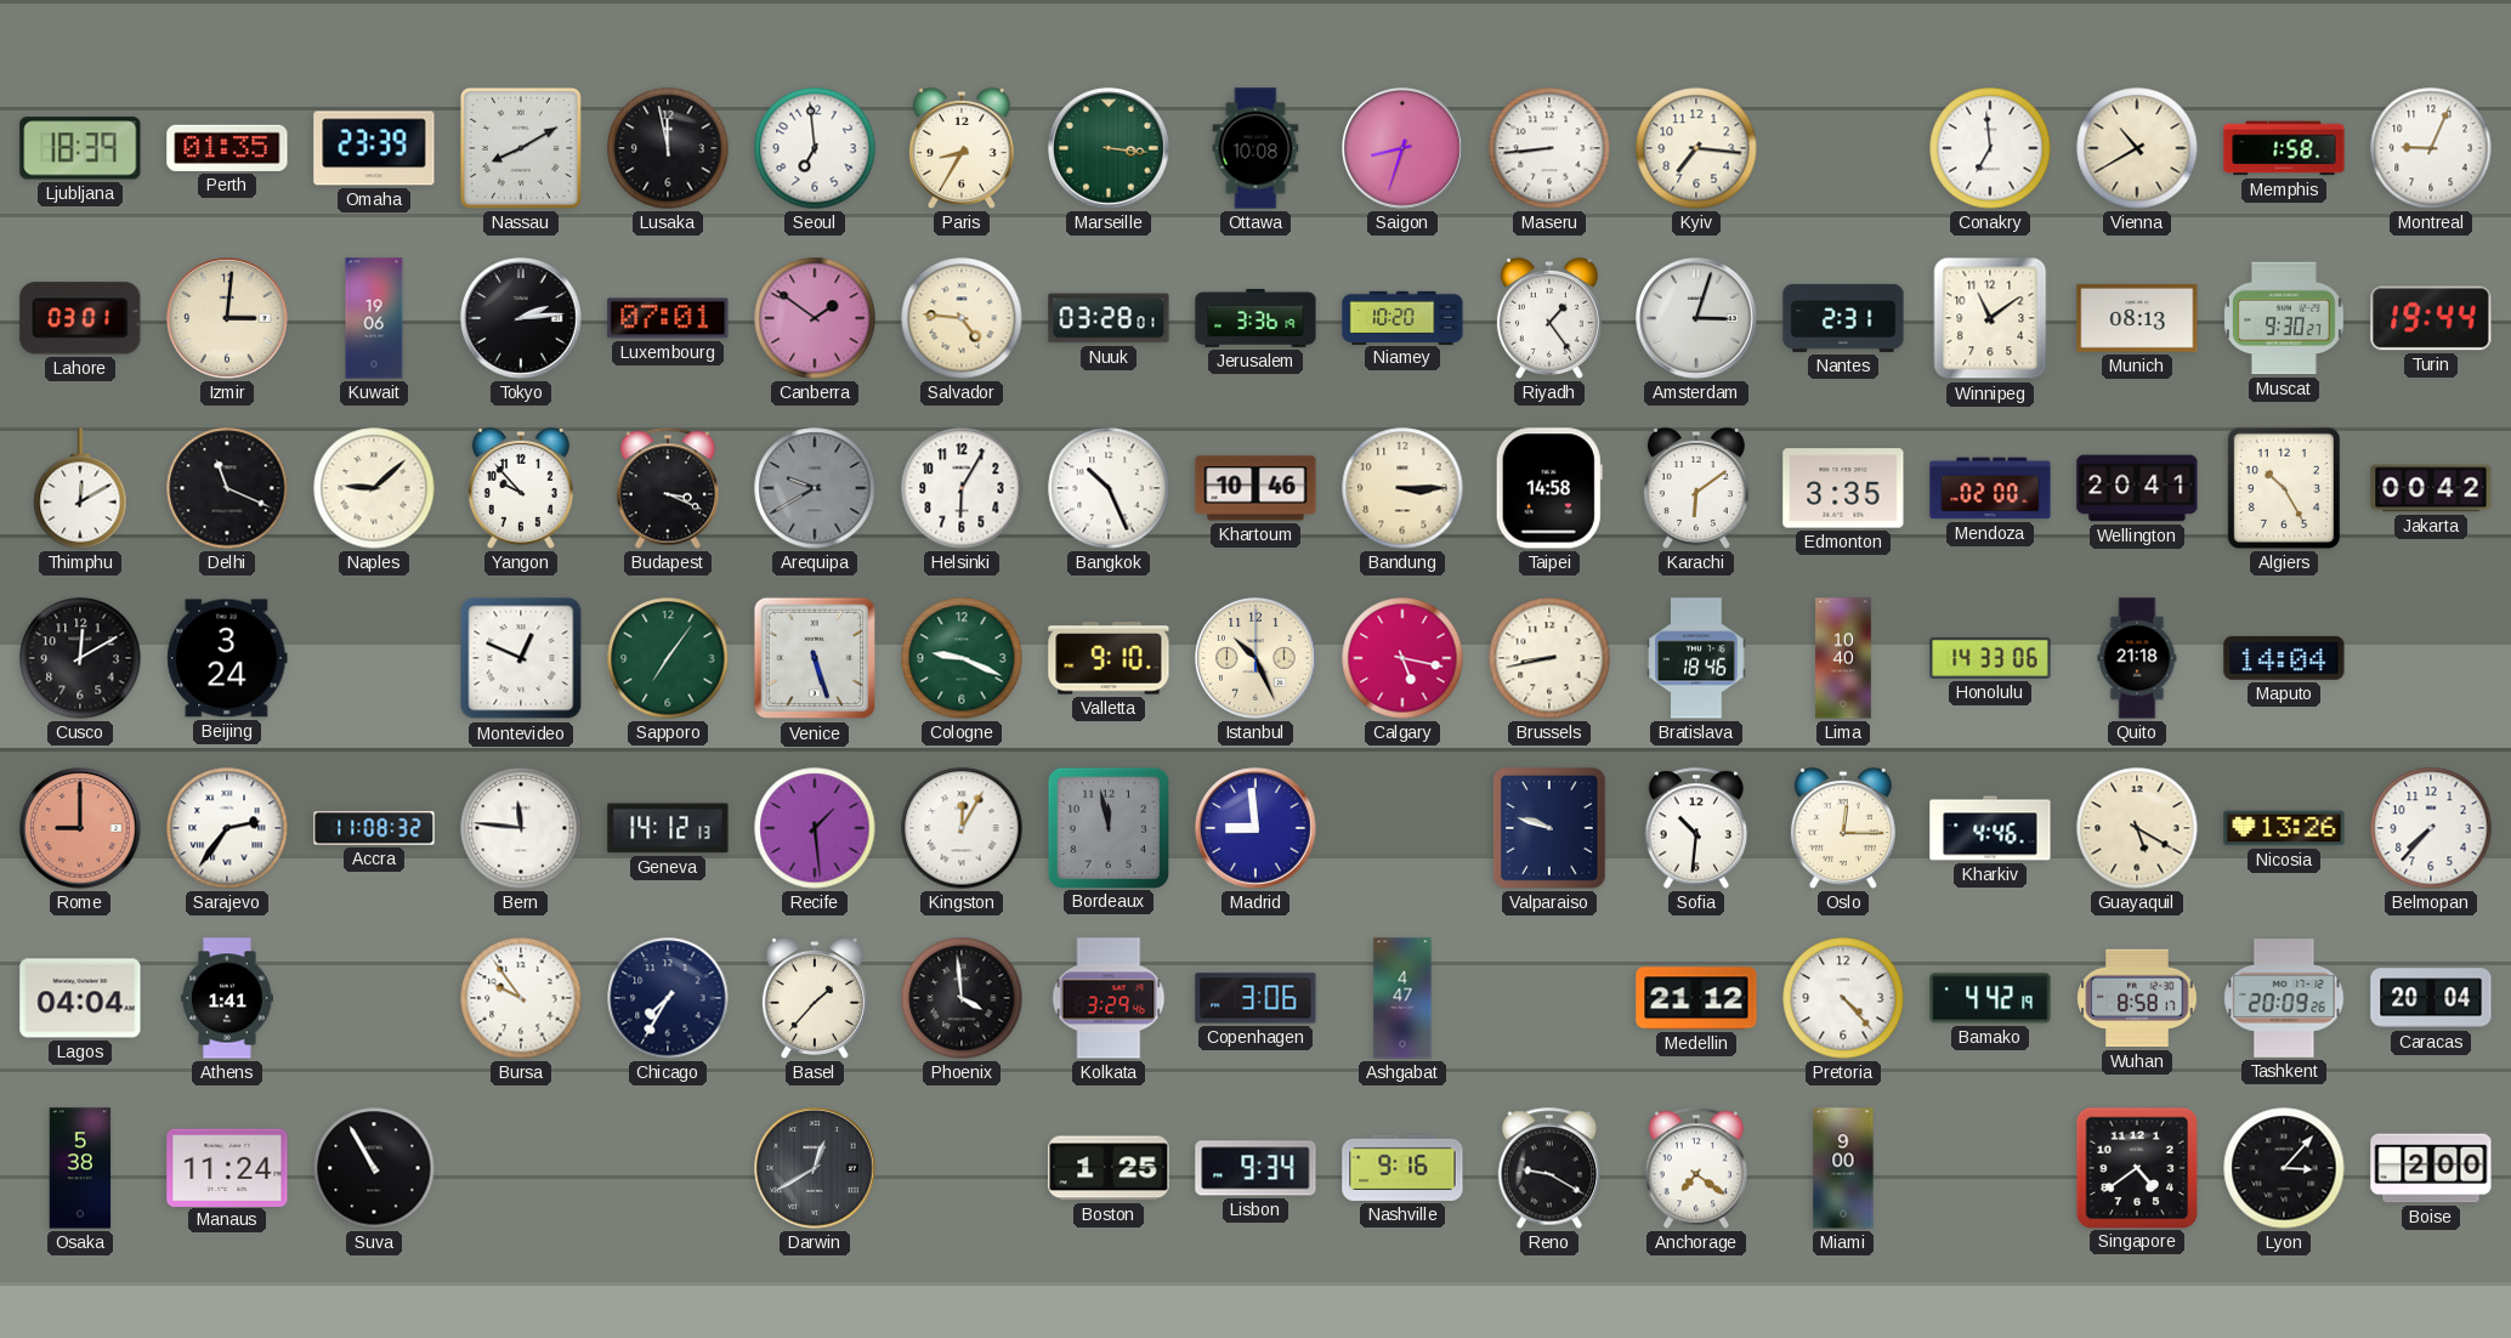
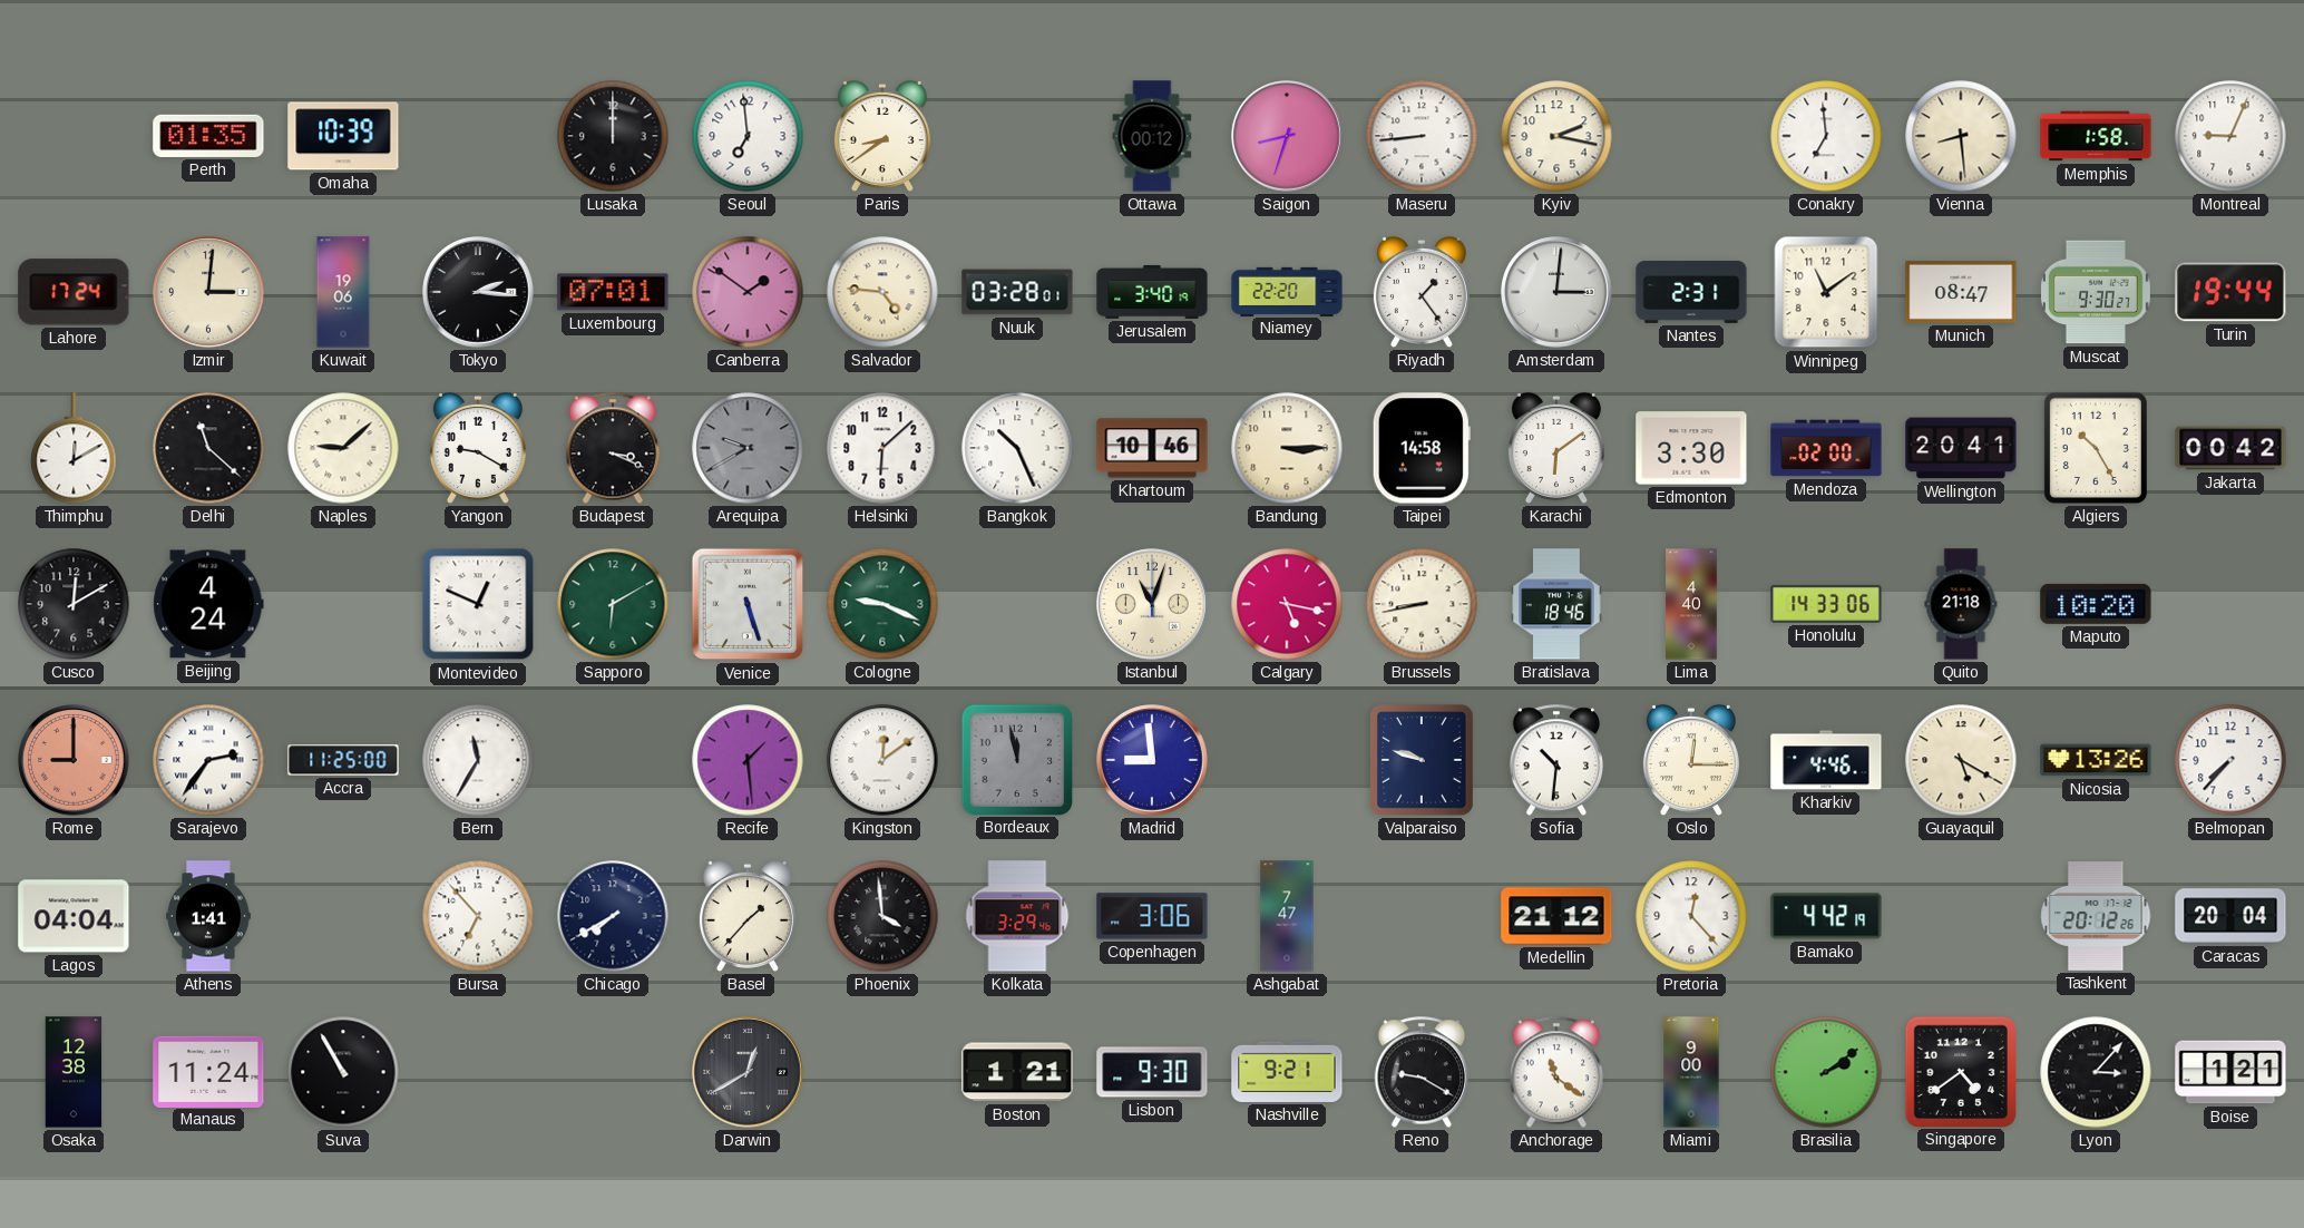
Ljubljana: 18:39 -> none
Omaha: 23:39 -> 10:39
Nassau: 8:10 -> none
Lusaka: 11:58 -> 12:00
Paris: 8:35 -> 8:39
Marseille: 3:16 -> none
Ottawa: 10:08 -> 00:12
Kyiv: 7:16 -> 2:17
Vienna: 10:40 -> 8:29
Lahore: 03:01 -> 17:24
Tokyo: 2:14 -> 2:16
Jerusalem: 3:36 -> 3:40
Niamey: 10:20 -> 22:20
Amsterdam: 3:03 -> 3:01
Munich: 08:13 -> 08:47
Delhi: 11:19 -> 11:22
Yangon: 9:53 -> 9:20
Helsinki: 6:05 -> 6:08
Edmonton: 3:35 -> 3:30
Beijing: 3:24 -> 4:24
Sapporo: 7:06 -> 6:10
Valletta: 9:10 -> none
Istanbul: 10:26 -> 11:03
Lima: 10:40 -> 4:40
Maputo: 14:04 -> 10:20
Accra: 11:08 -> 11:25
Bern: 11:46 -> 11:35
Geneva: 14:12 -> none
Kingston: 12:05 -> 12:09
Bursa: 9:54 -> 6:53
Chicago: 7:35 -> 7:40
Ashgabat: 4:47 -> 7:47
Pretoria: 4:23 -> 12:23
Wuhan: 8:58 -> none
Tashkent: 20:09 -> 20:12
Osaka: 5:38 -> 12:38
Boston: 1:25 -> 1:21
Lisbon: 9:34 -> 9:30
Nashville: 9:16 -> 9:21
Anchorage: 7:21 -> 11:21
Brasilia: none -> 2:09
Boise: 2:00 -> 1:21
